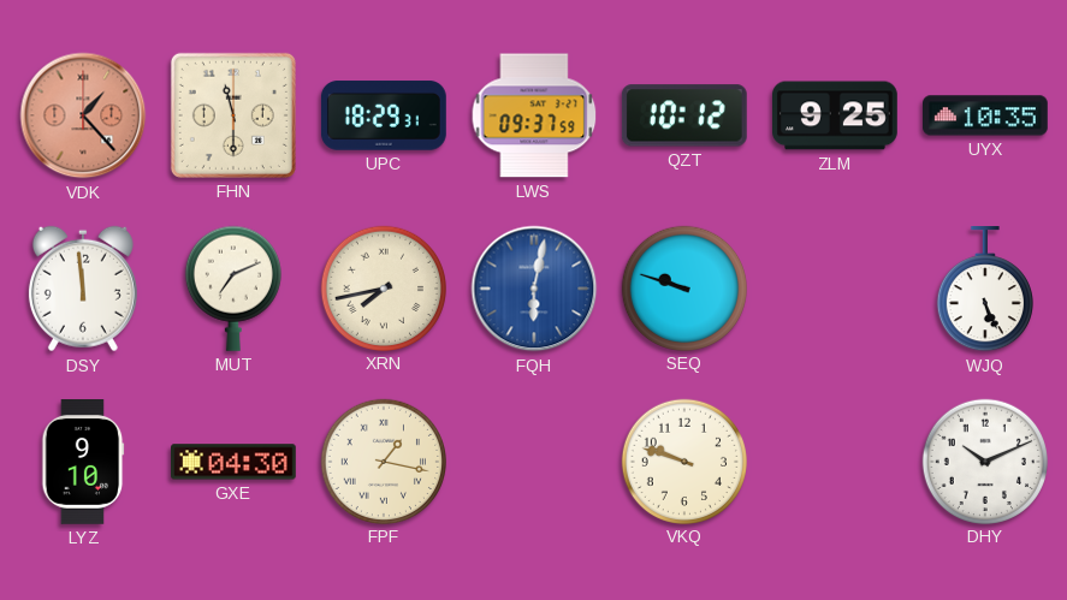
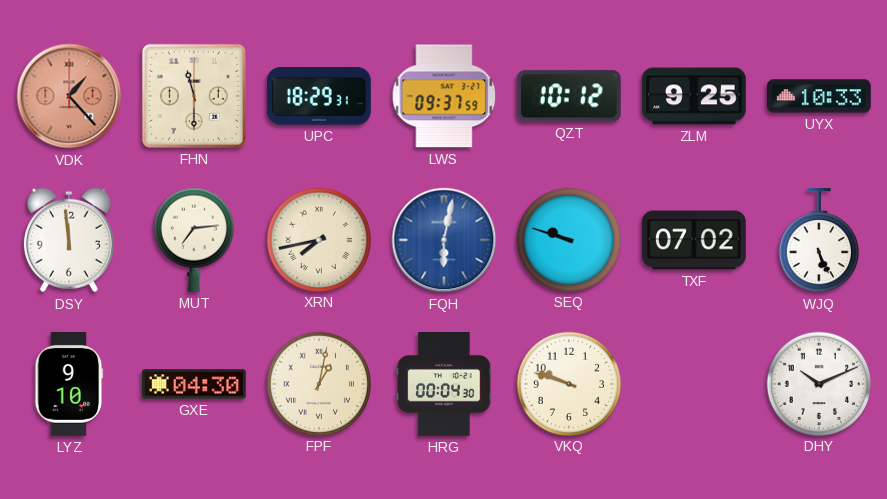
UYX: 10:35 -> 10:33
MUT: 7:11 -> 7:14
TXF: none -> 07:02
FPF: 1:17 -> 1:02
HRG: none -> 00:04
